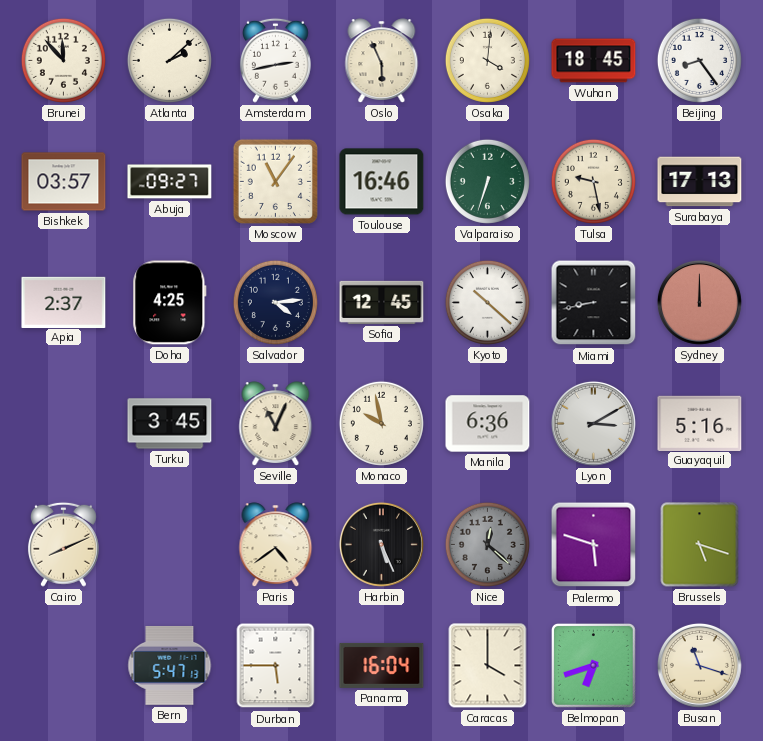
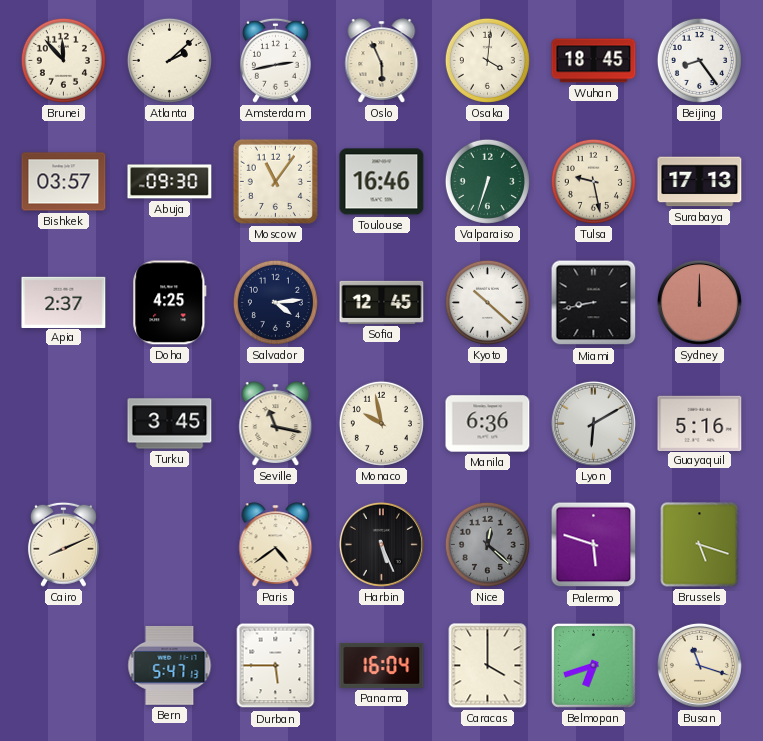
Abuja: 09:27 -> 09:30
Seville: 11:04 -> 11:17
Lyon: 3:10 -> 6:10
